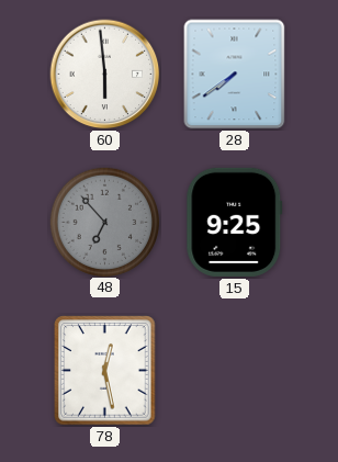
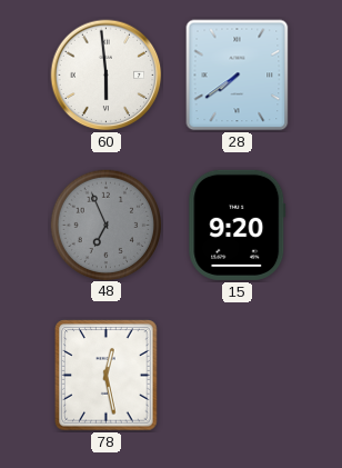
48: 6:53 -> 6:56
15: 9:25 -> 9:20
